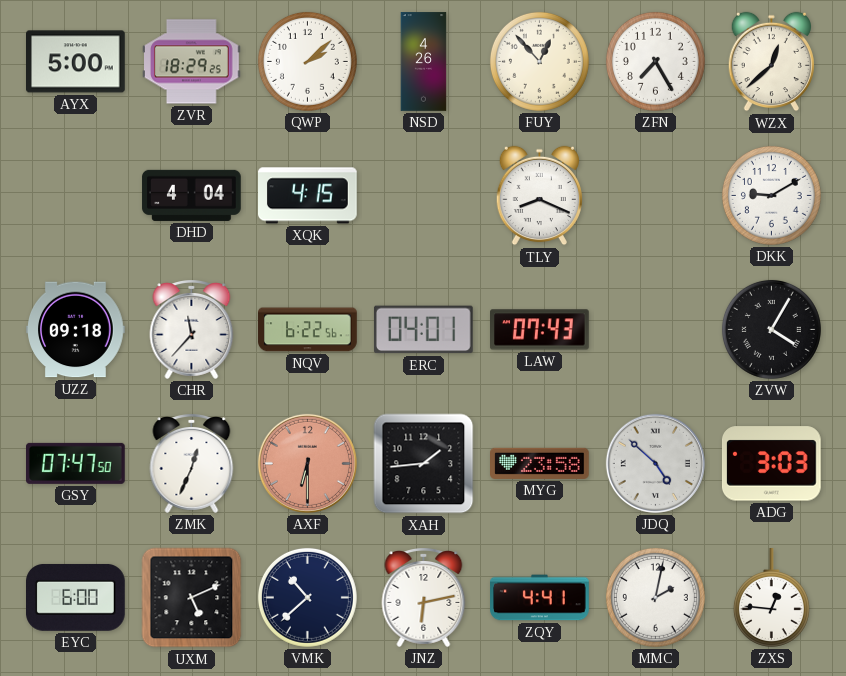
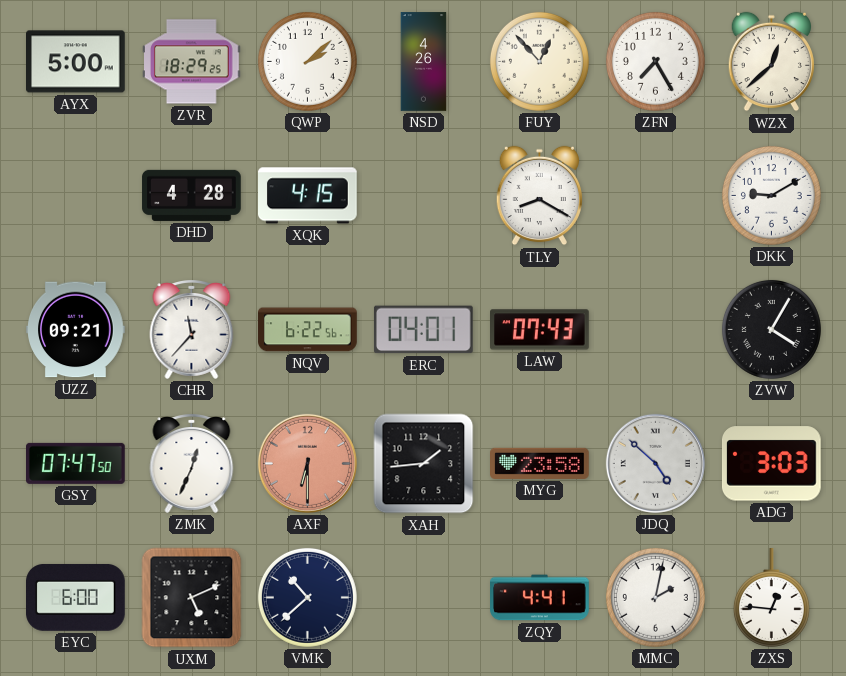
DHD: 4:04 -> 4:28
TLY: 8:19 -> 8:20
UZZ: 09:18 -> 09:21
JNZ: 6:13 -> none
